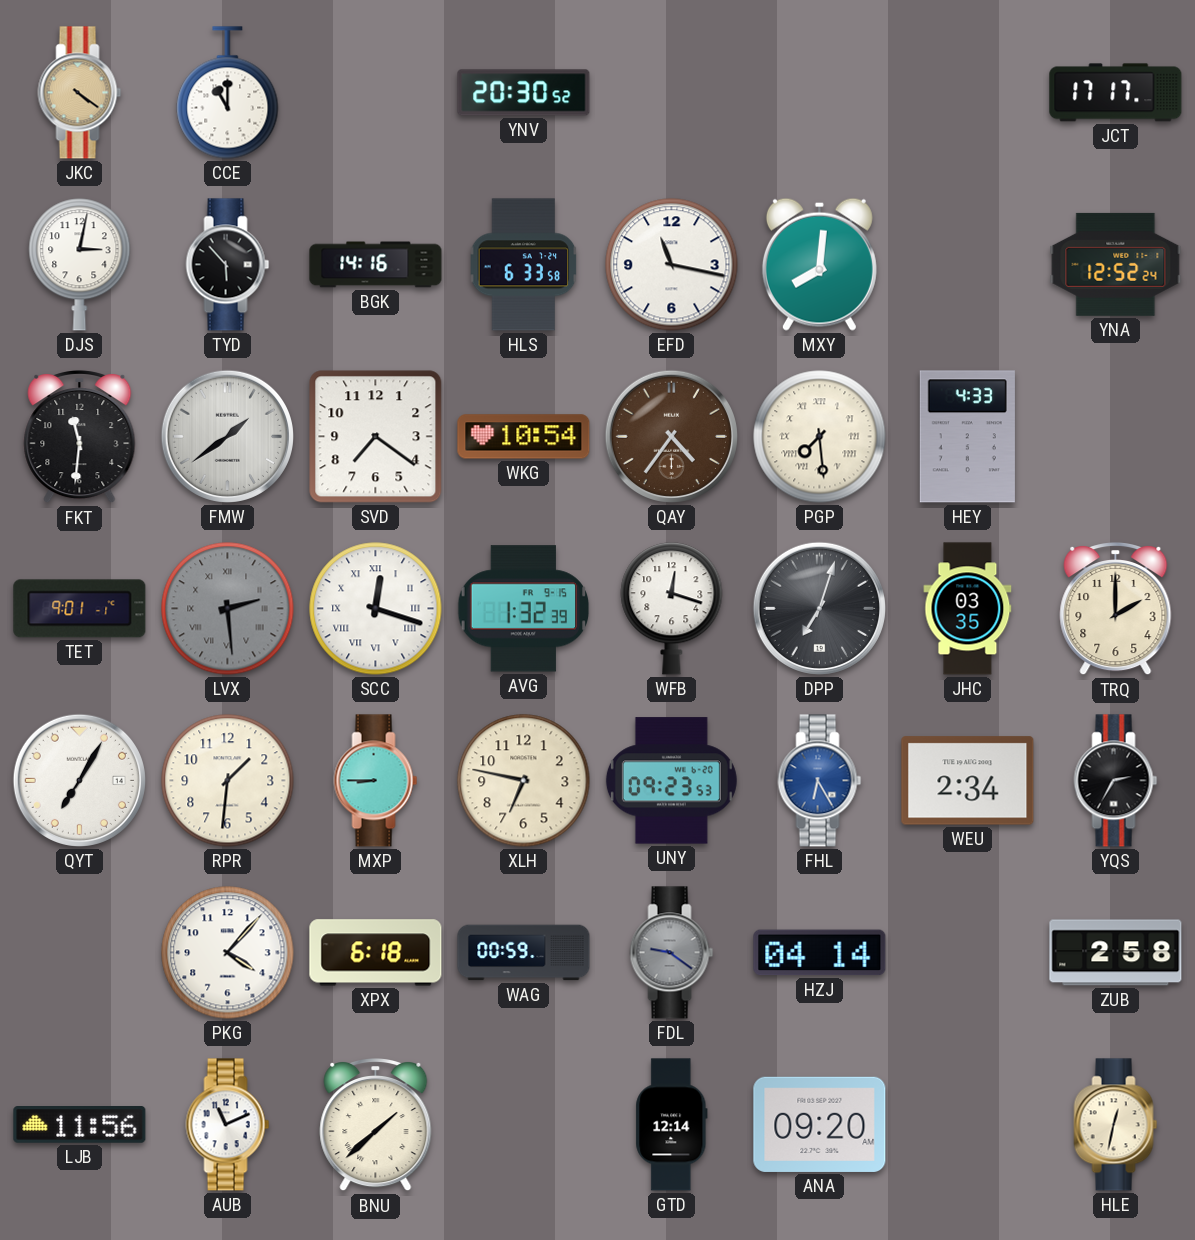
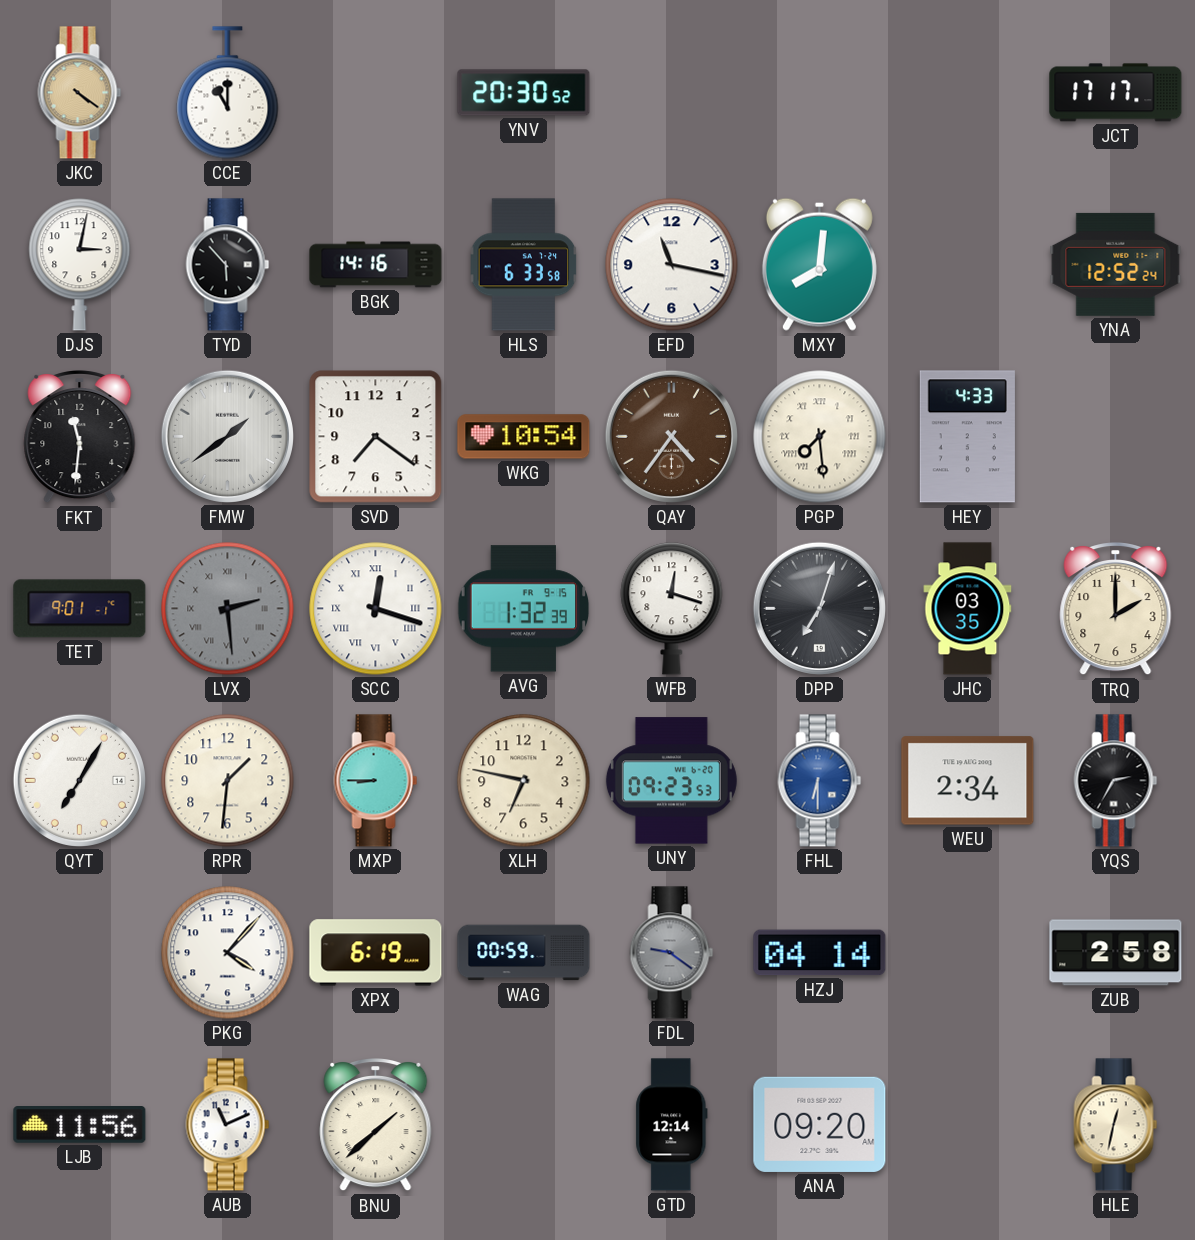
FHL: 6:25 -> 6:30
XPX: 6:18 -> 6:19
